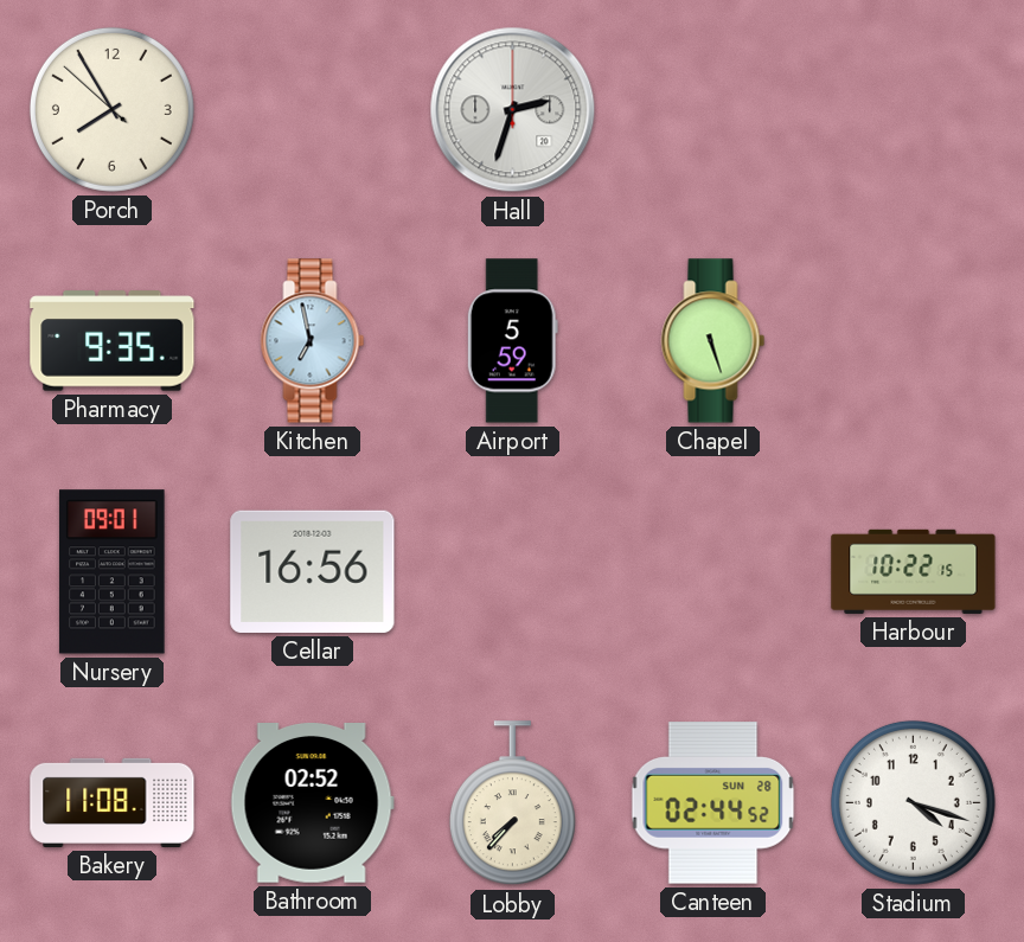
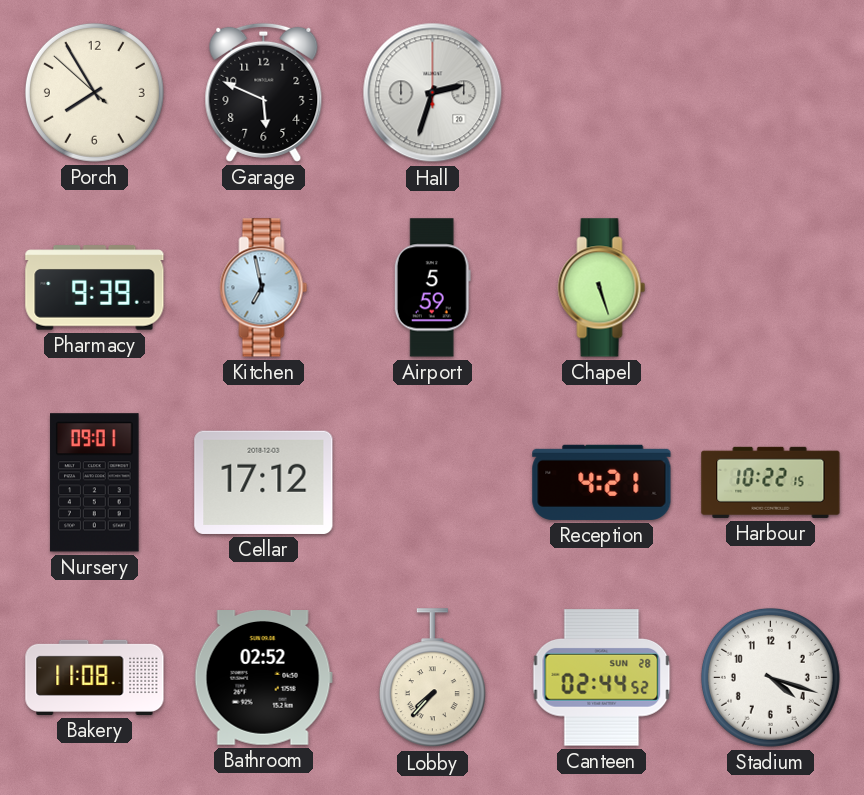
Garage: none -> 5:49
Pharmacy: 9:35 -> 9:39
Cellar: 16:56 -> 17:12
Reception: none -> 4:21
